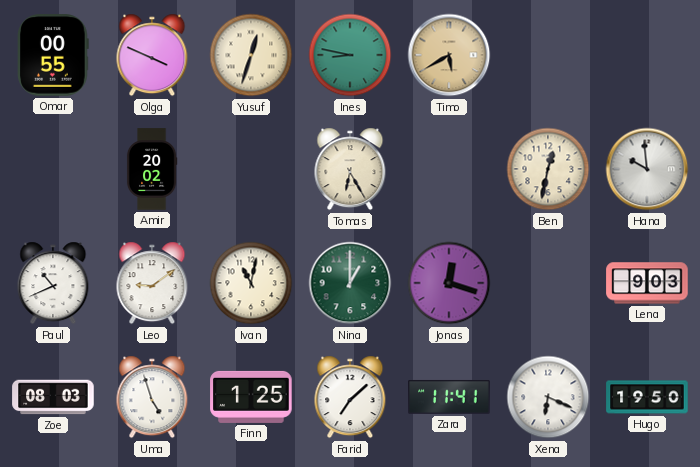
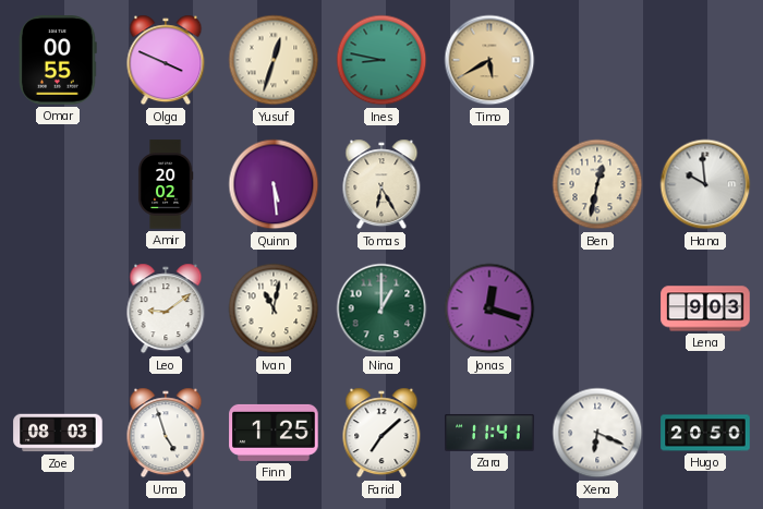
Quinn: none -> 5:29
Paul: 10:41 -> none
Hugo: 19:50 -> 20:50
